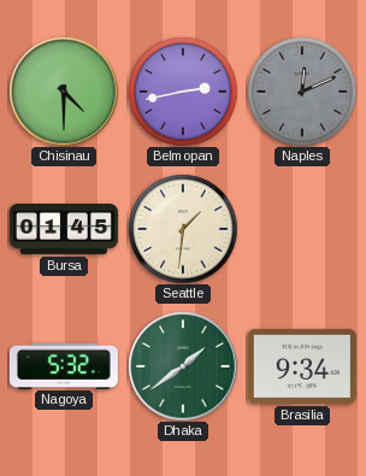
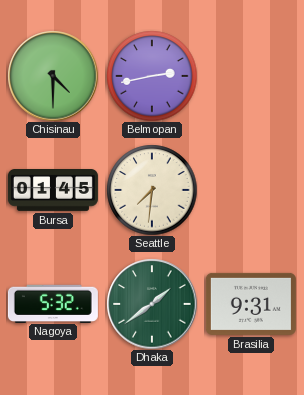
Naples: 12:11 -> none
Seattle: 1:31 -> 7:31
Brasilia: 9:34 -> 9:31
